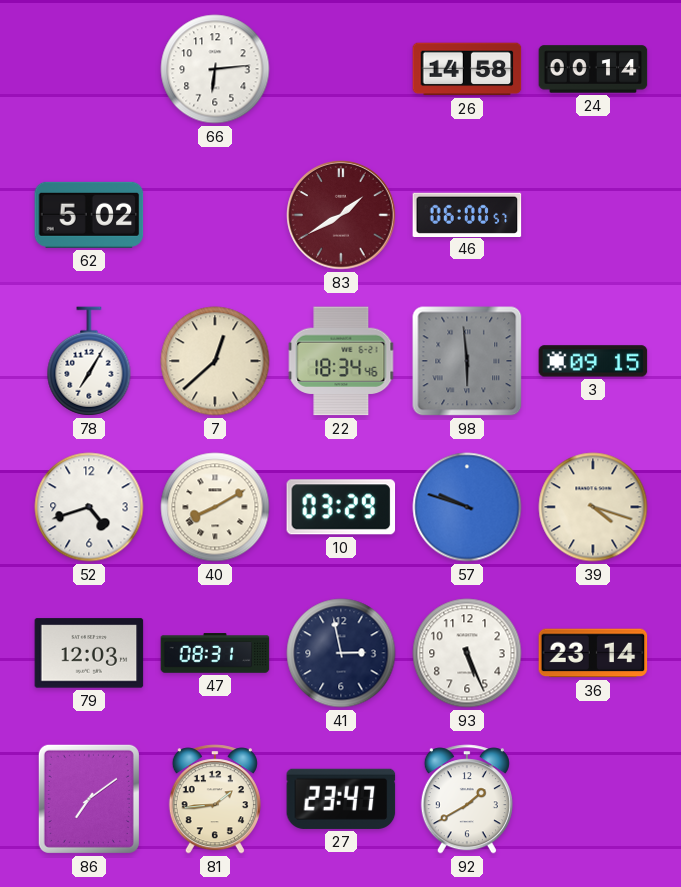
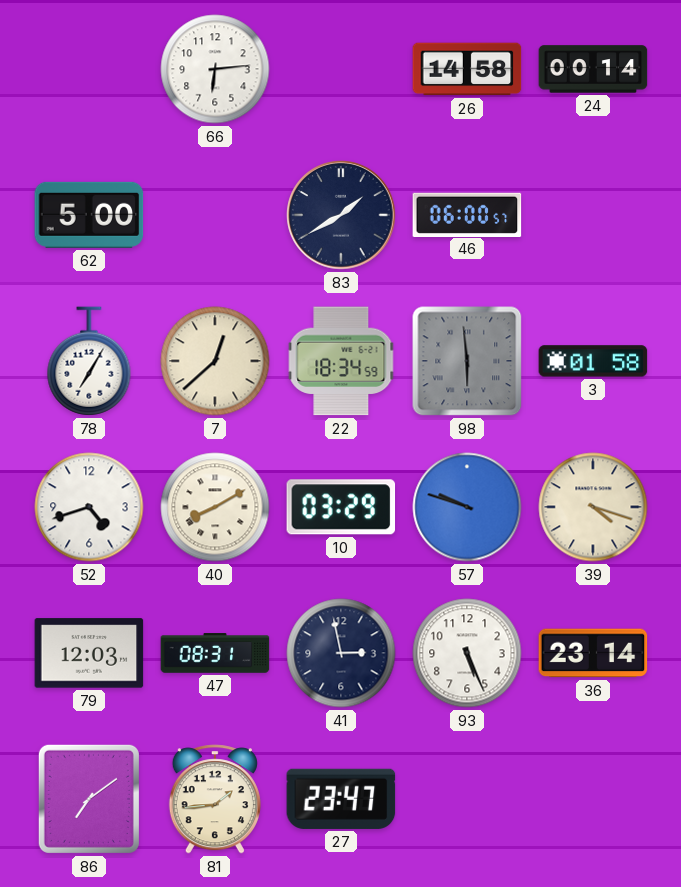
62: 5:02 -> 5:00
83 dial: burgundy -> navy
22: 18:34:46 -> 18:34:59
3: 09:15 -> 01:58
92: 1:40 -> none
